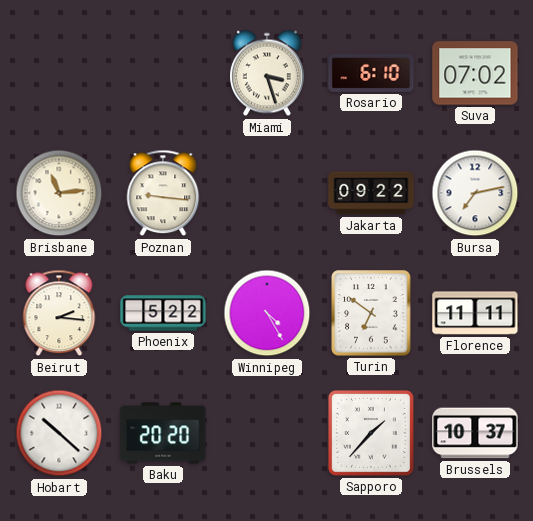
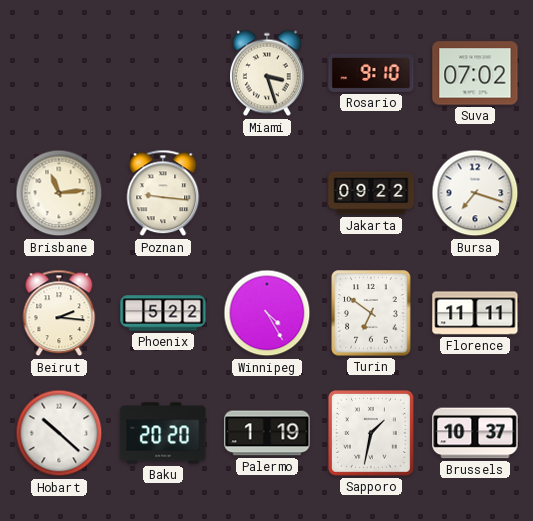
Rosario: 6:10 -> 9:10
Bursa: 7:13 -> 7:18
Palermo: none -> 1:19
Sapporo: 1:37 -> 1:32
